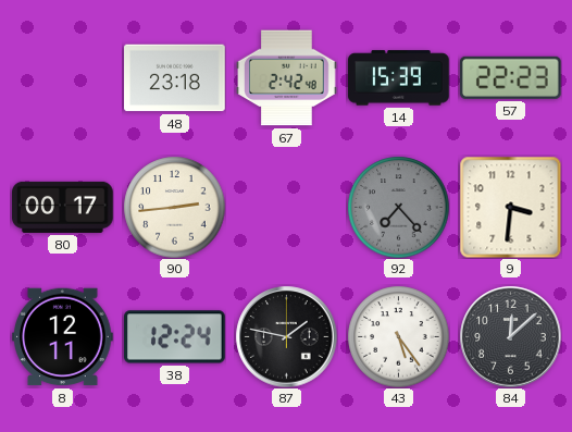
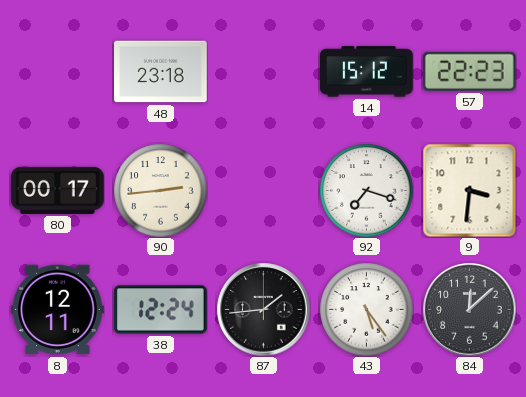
67: 2:42 -> none
14: 15:39 -> 15:12
92: 7:23 -> 7:18
92 dial: grey -> white
87: 1:47 -> 1:44
